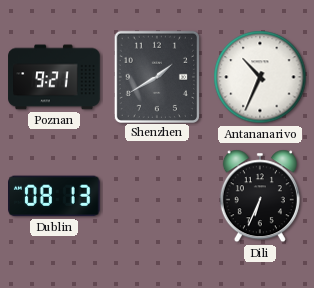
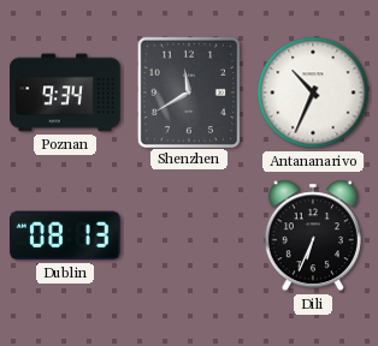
Poznan: 9:21 -> 9:34
Shenzhen: 1:40 -> 11:40
